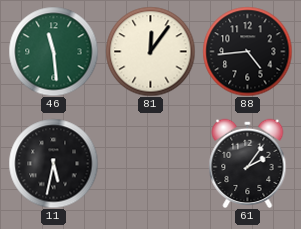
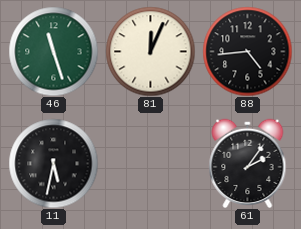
46: 11:29 -> 11:27
81: 12:06 -> 12:04
